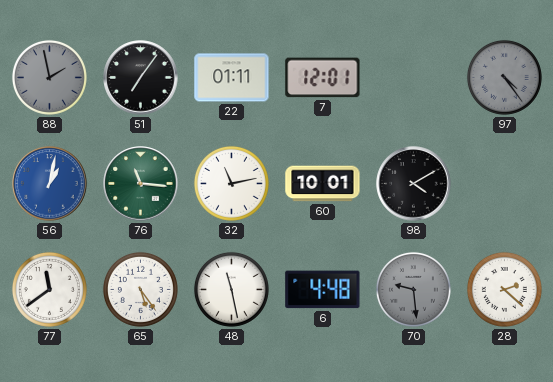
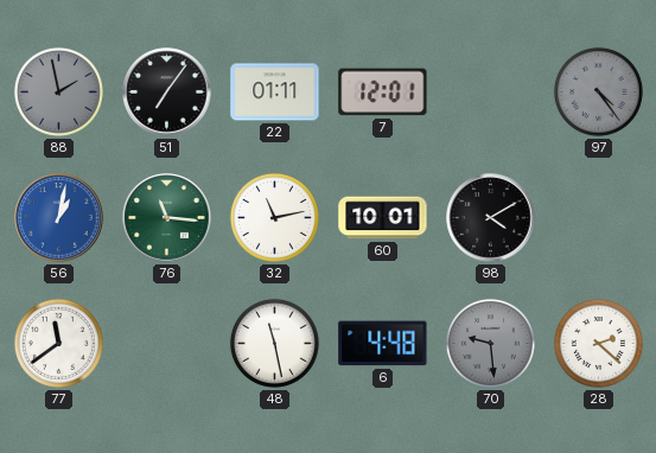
65: 5:24 -> none
